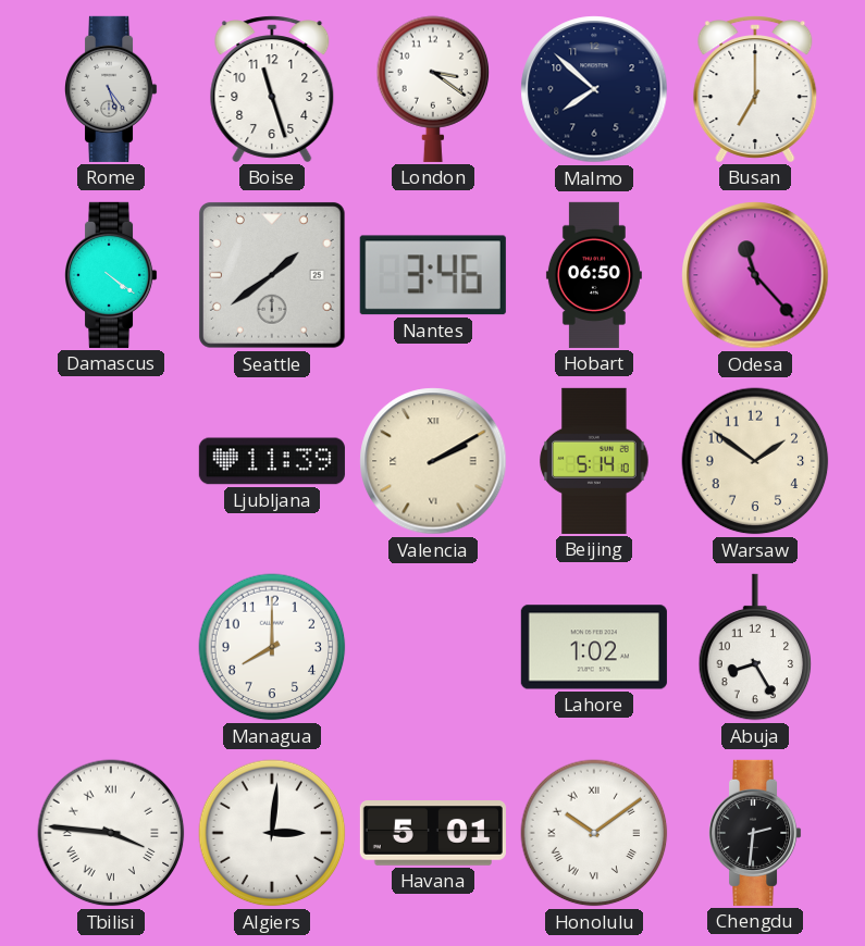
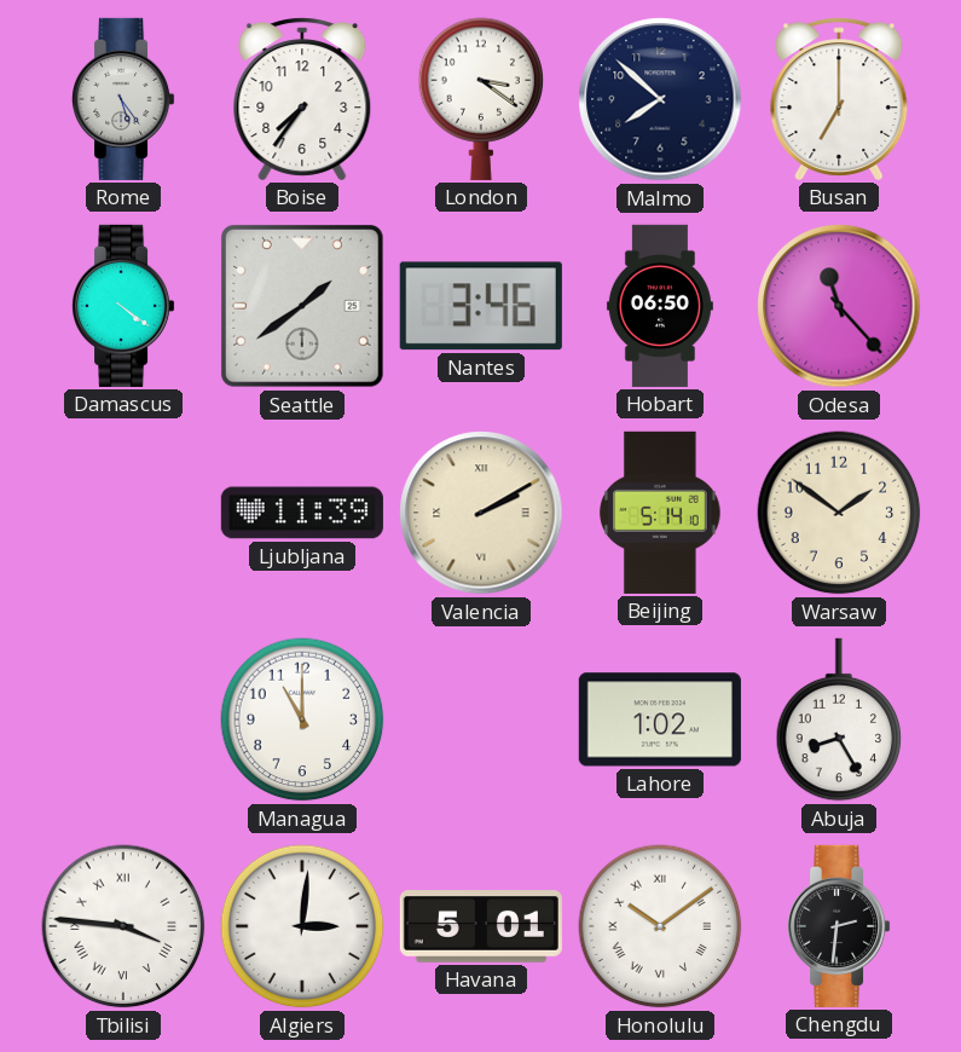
Boise: 11:27 -> 7:36
Managua: 8:00 -> 11:00
